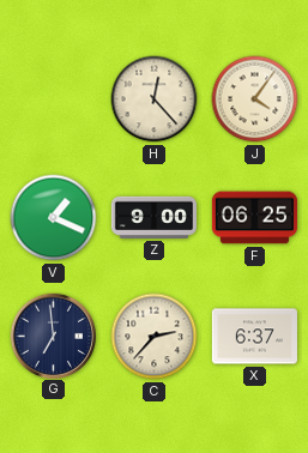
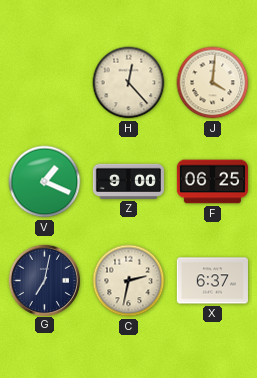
J: 4:06 -> 4:01
G: 6:59 -> 7:02
C: 2:37 -> 2:32
